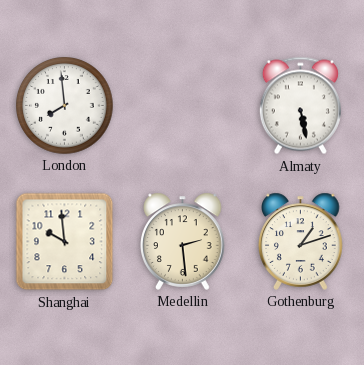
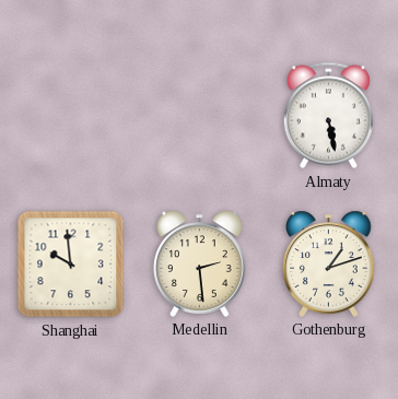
London: 7:59 -> none
